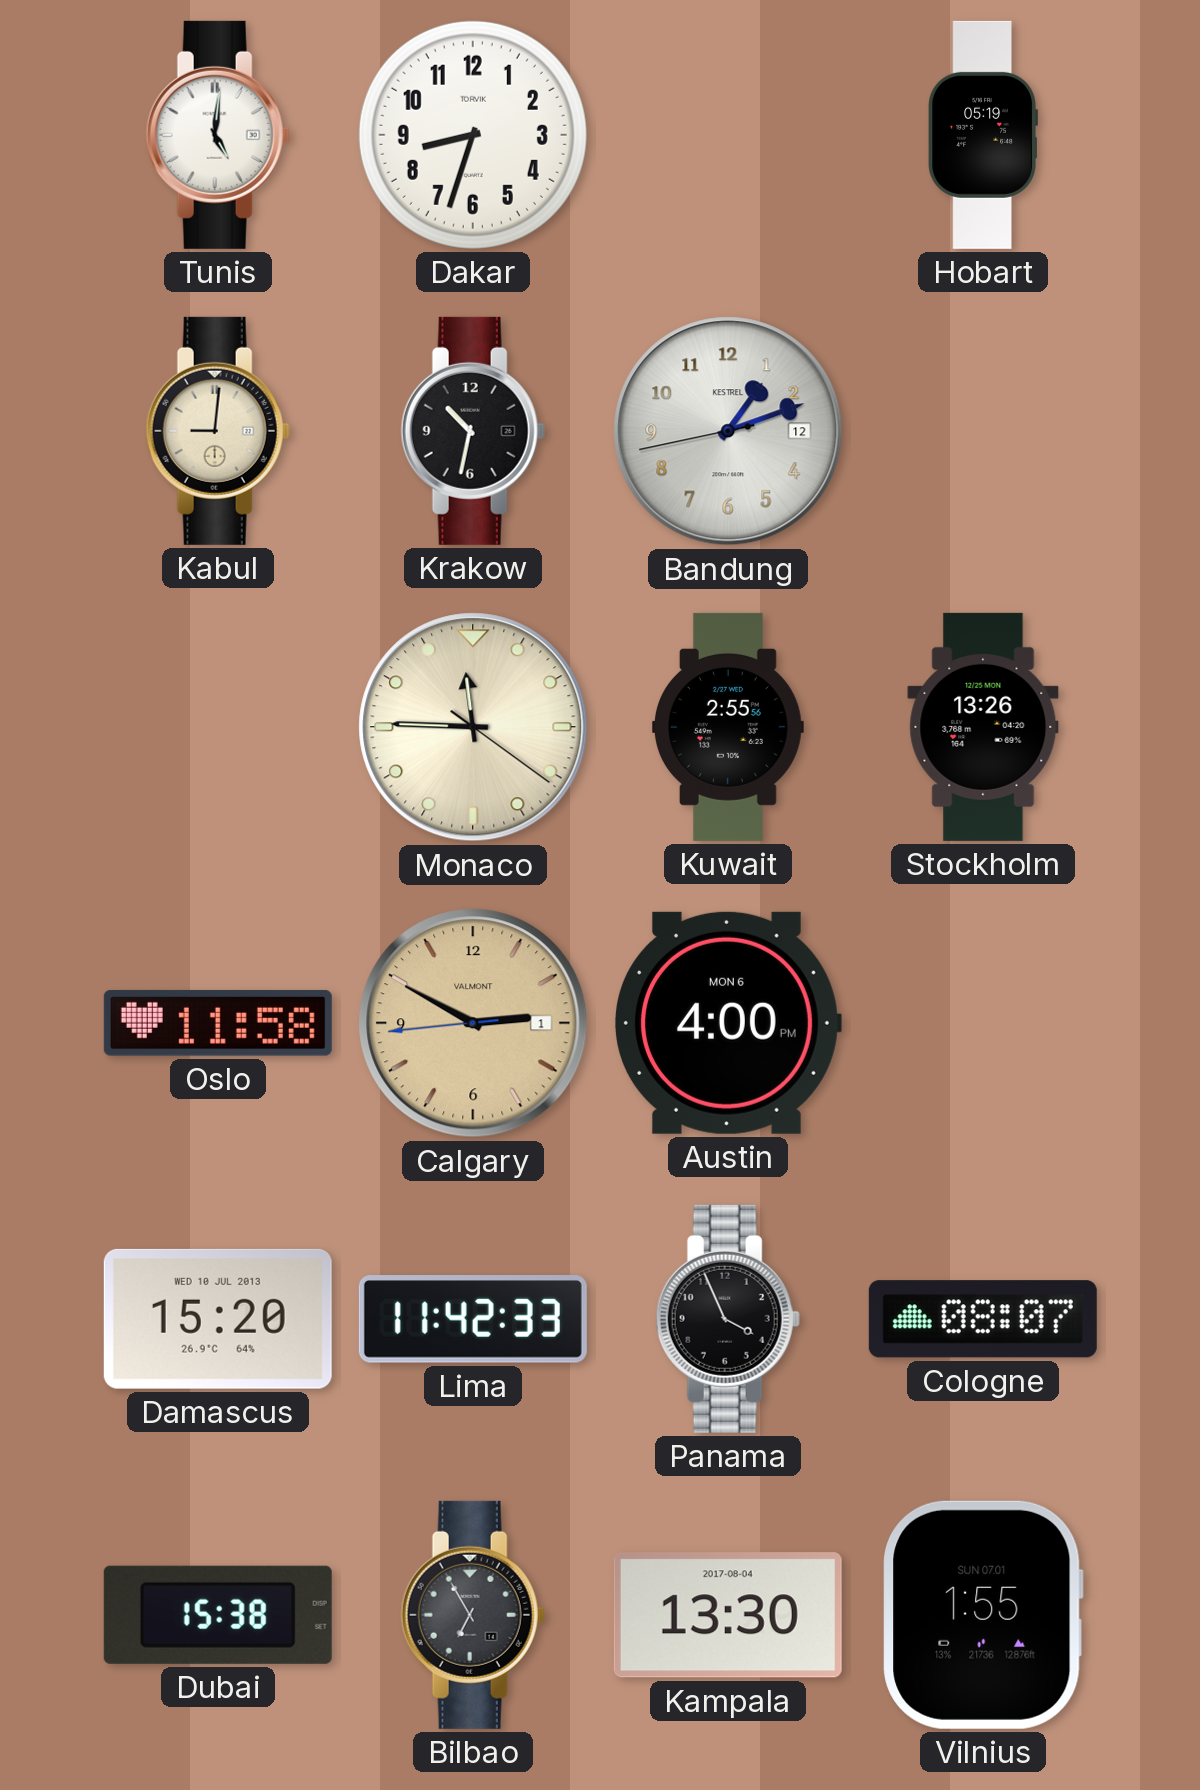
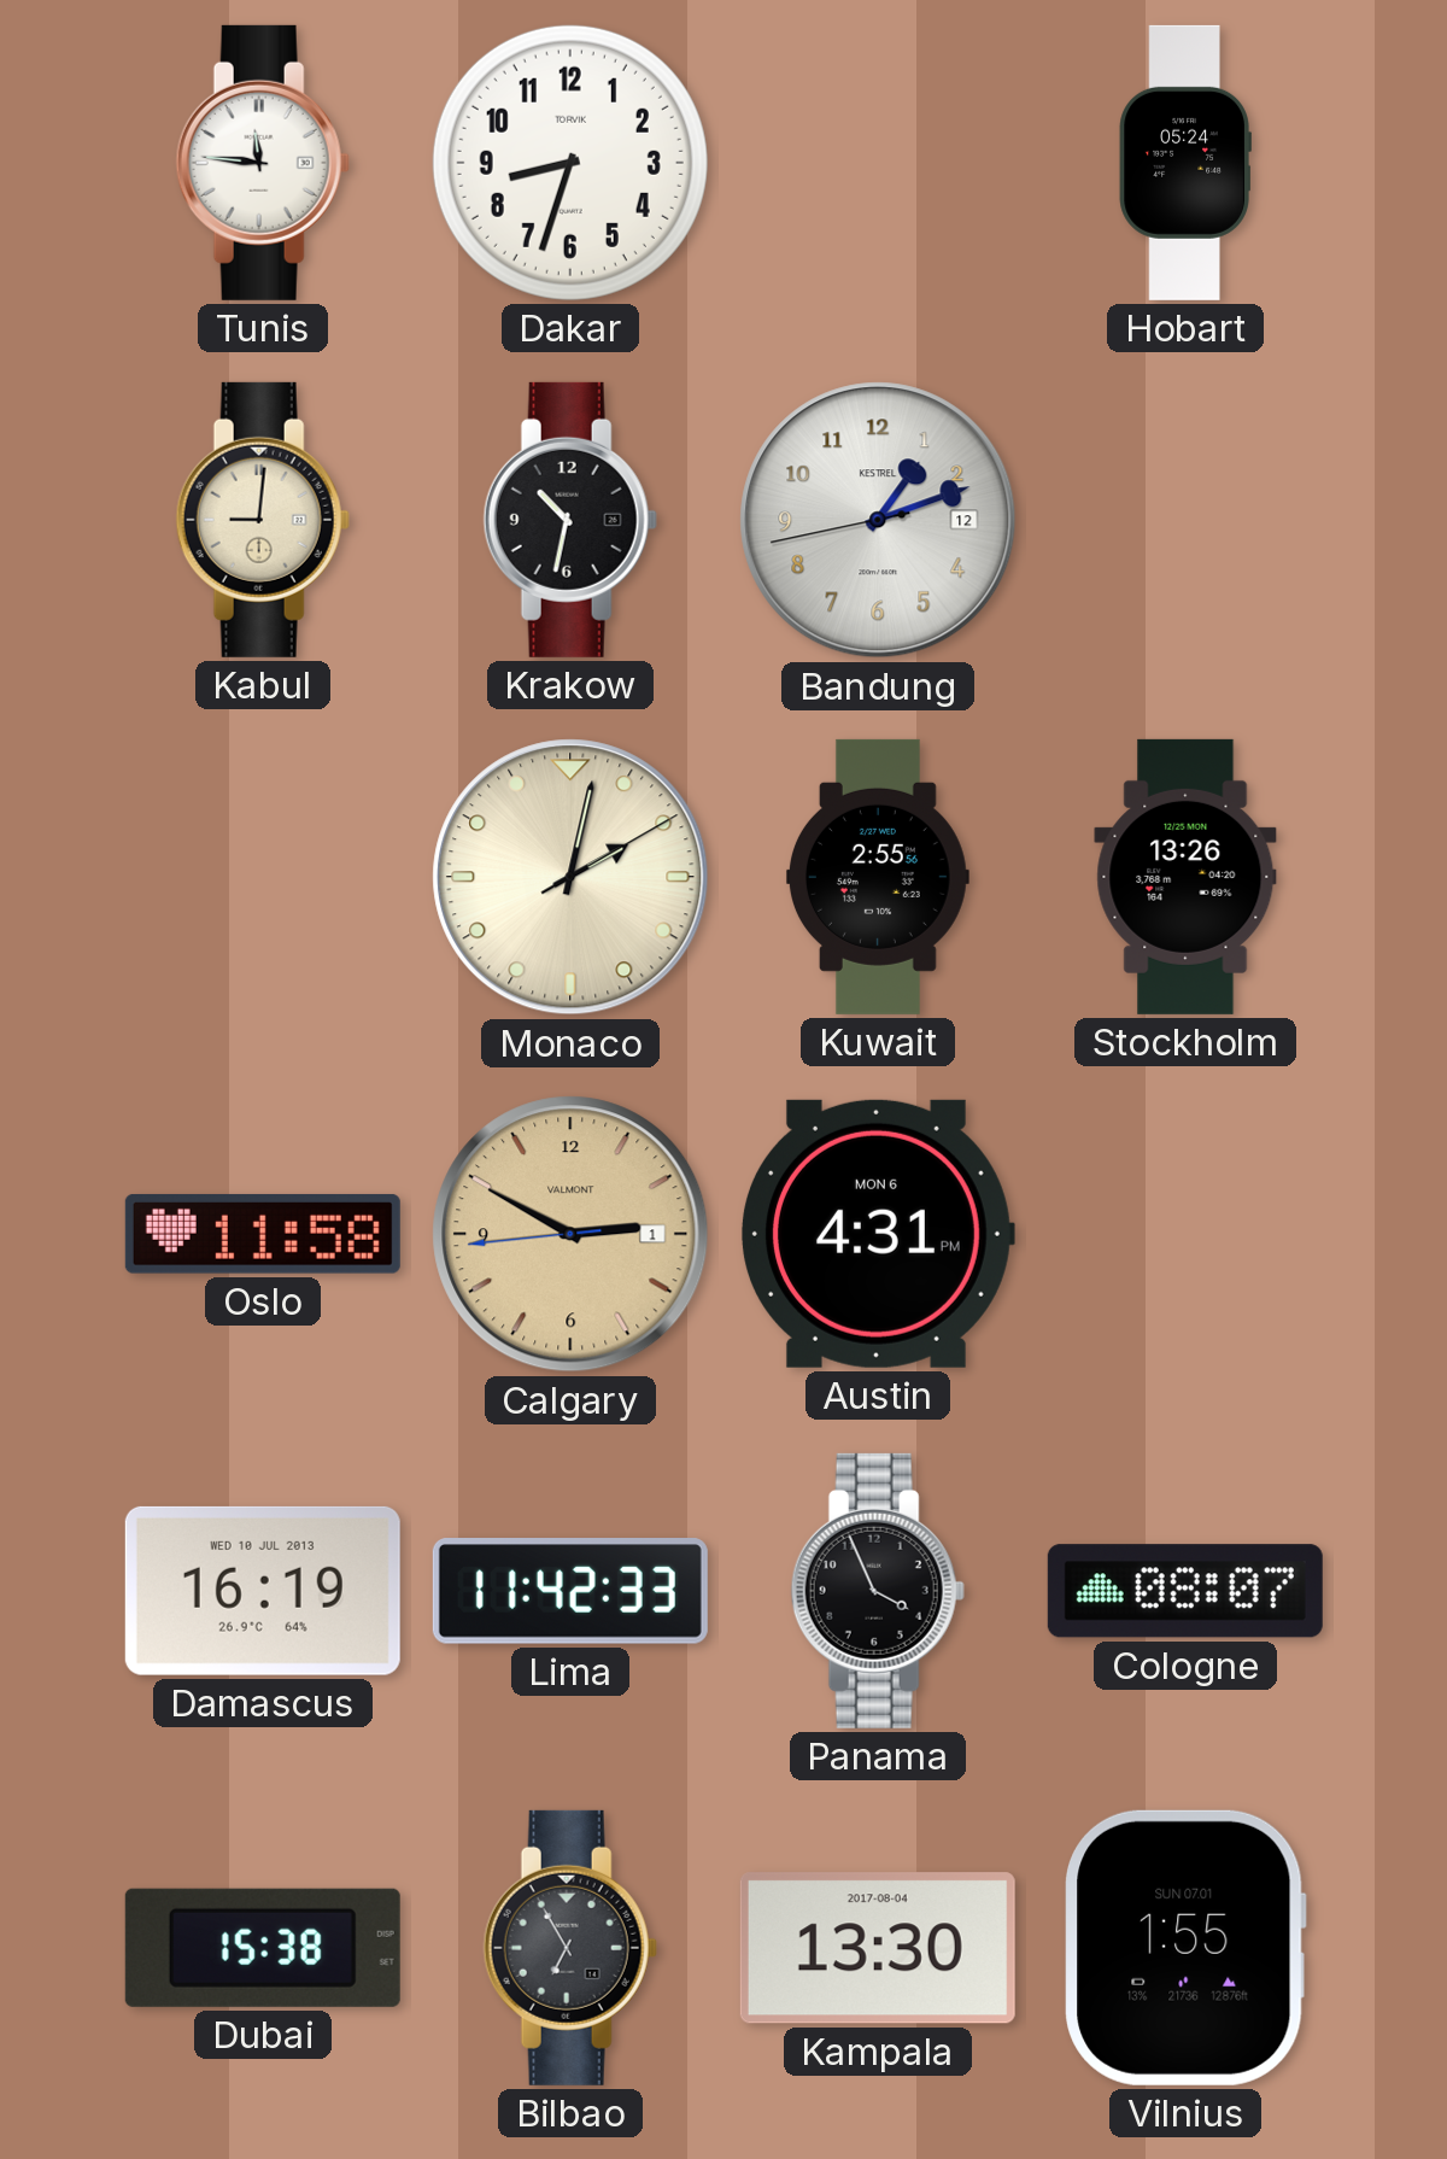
Tunis: 5:01 -> 11:46
Hobart: 05:19 -> 05:24
Monaco: 11:45 -> 2:02
Austin: 4:00 -> 4:31
Damascus: 15:20 -> 16:19
